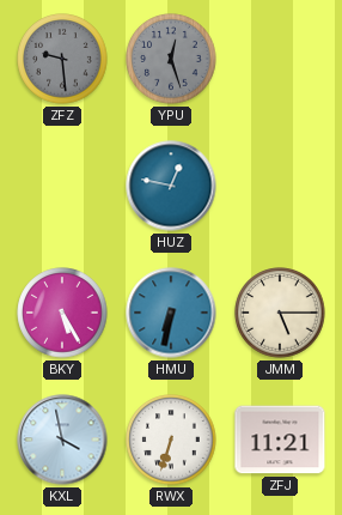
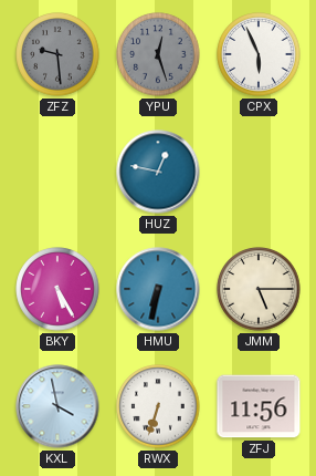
CPX: none -> 5:56
ZFJ: 11:21 -> 11:56
